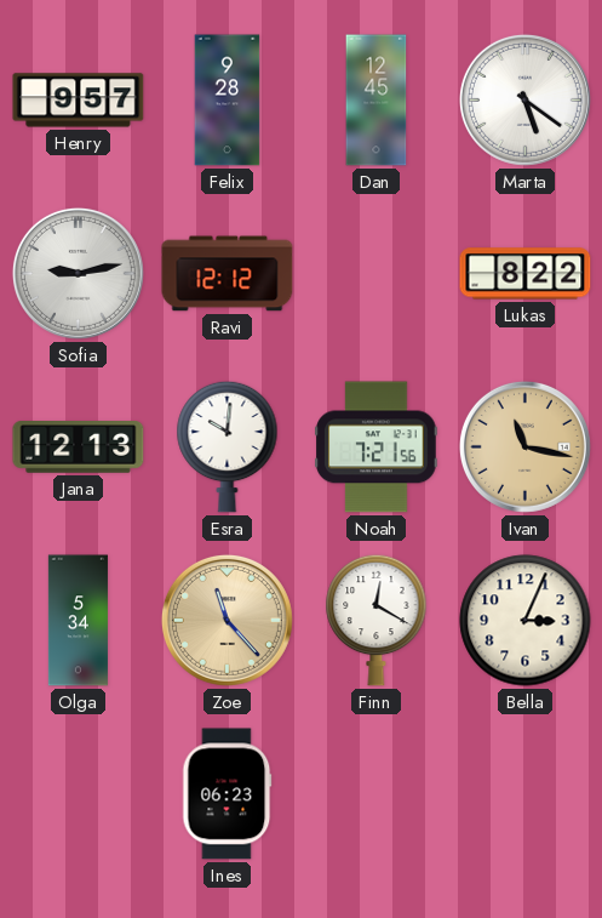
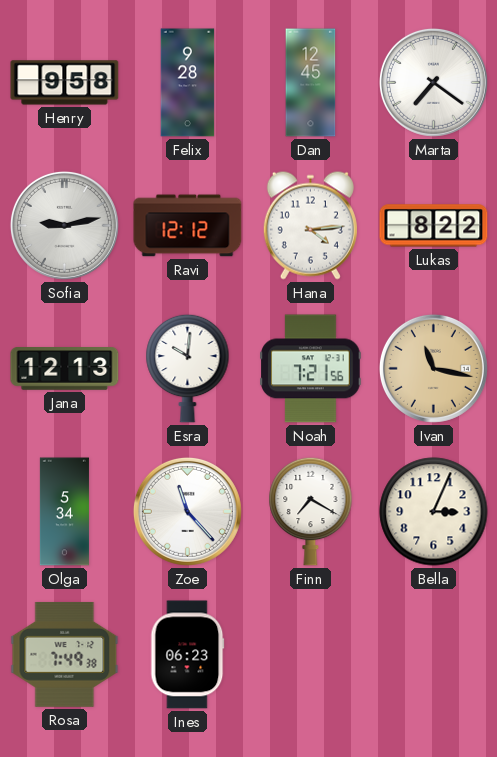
Henry: 9:57 -> 9:58
Marta: 5:21 -> 7:21
Hana: none -> 4:14
Zoe dial: champagne -> white
Finn: 12:20 -> 7:20
Rosa: none -> 7:49
